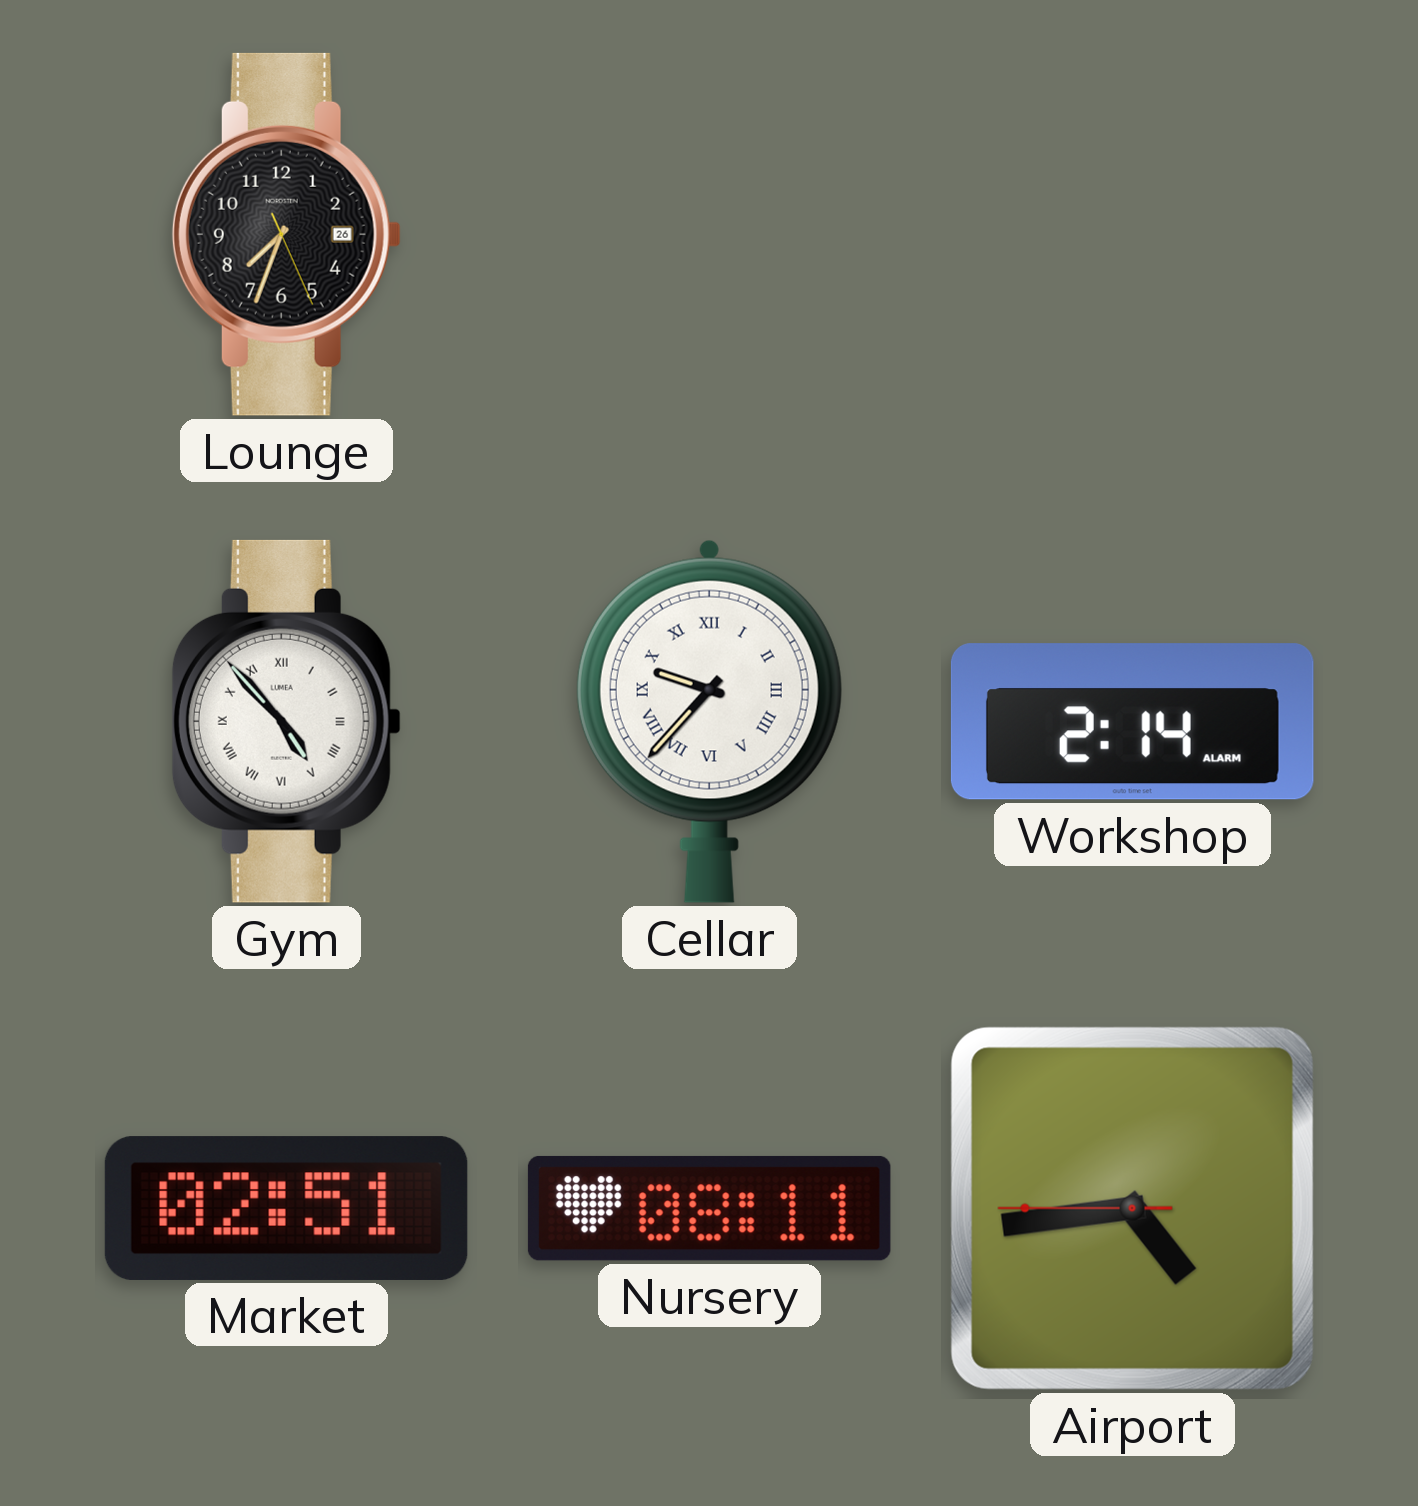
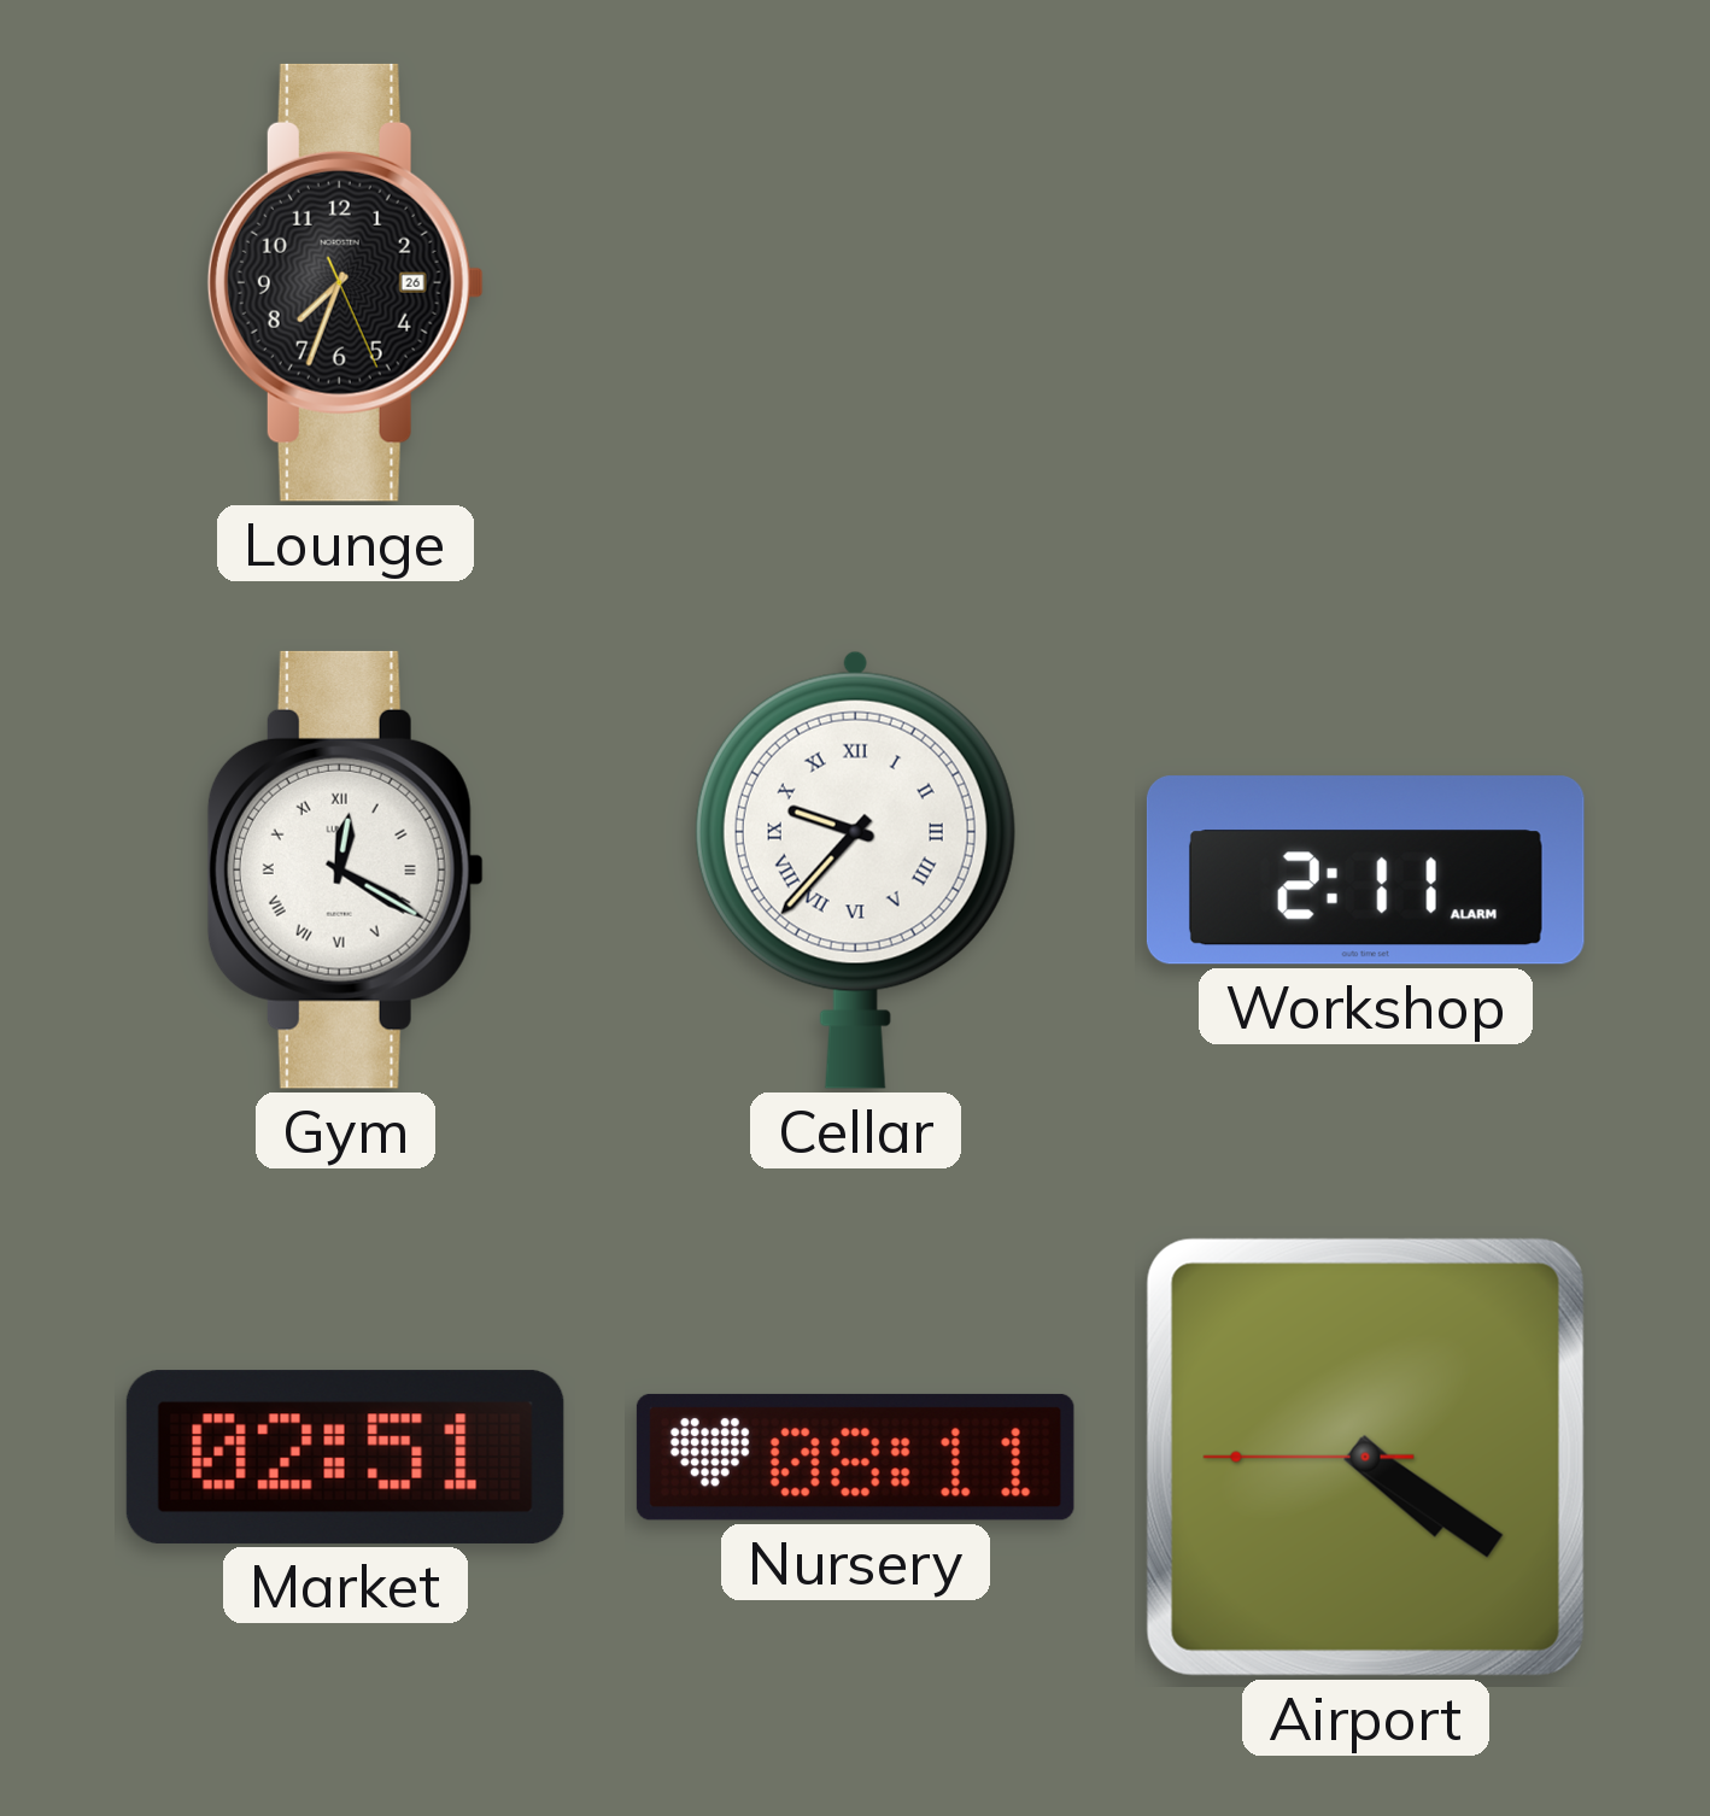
Gym: 4:53 -> 12:20
Workshop: 2:14 -> 2:11
Airport: 4:43 -> 4:20
